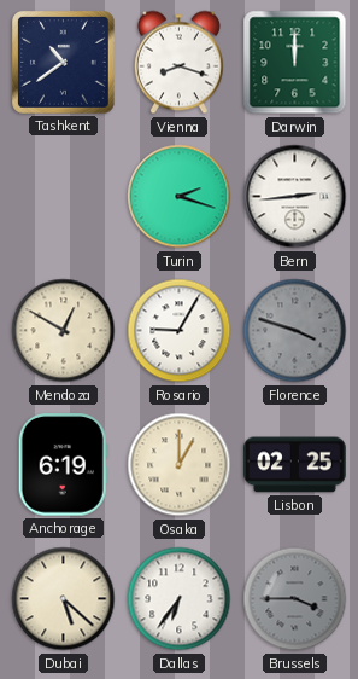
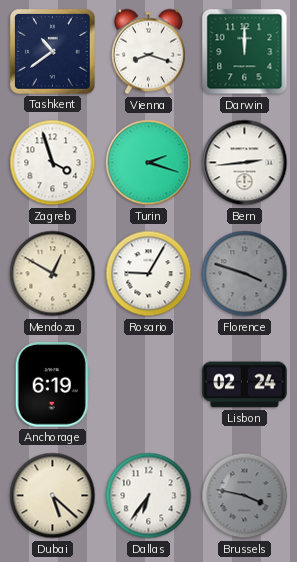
Zagreb: none -> 3:57
Osaka: 1:00 -> none
Lisbon: 02:25 -> 02:24
Brussels: 3:45 -> 3:47
